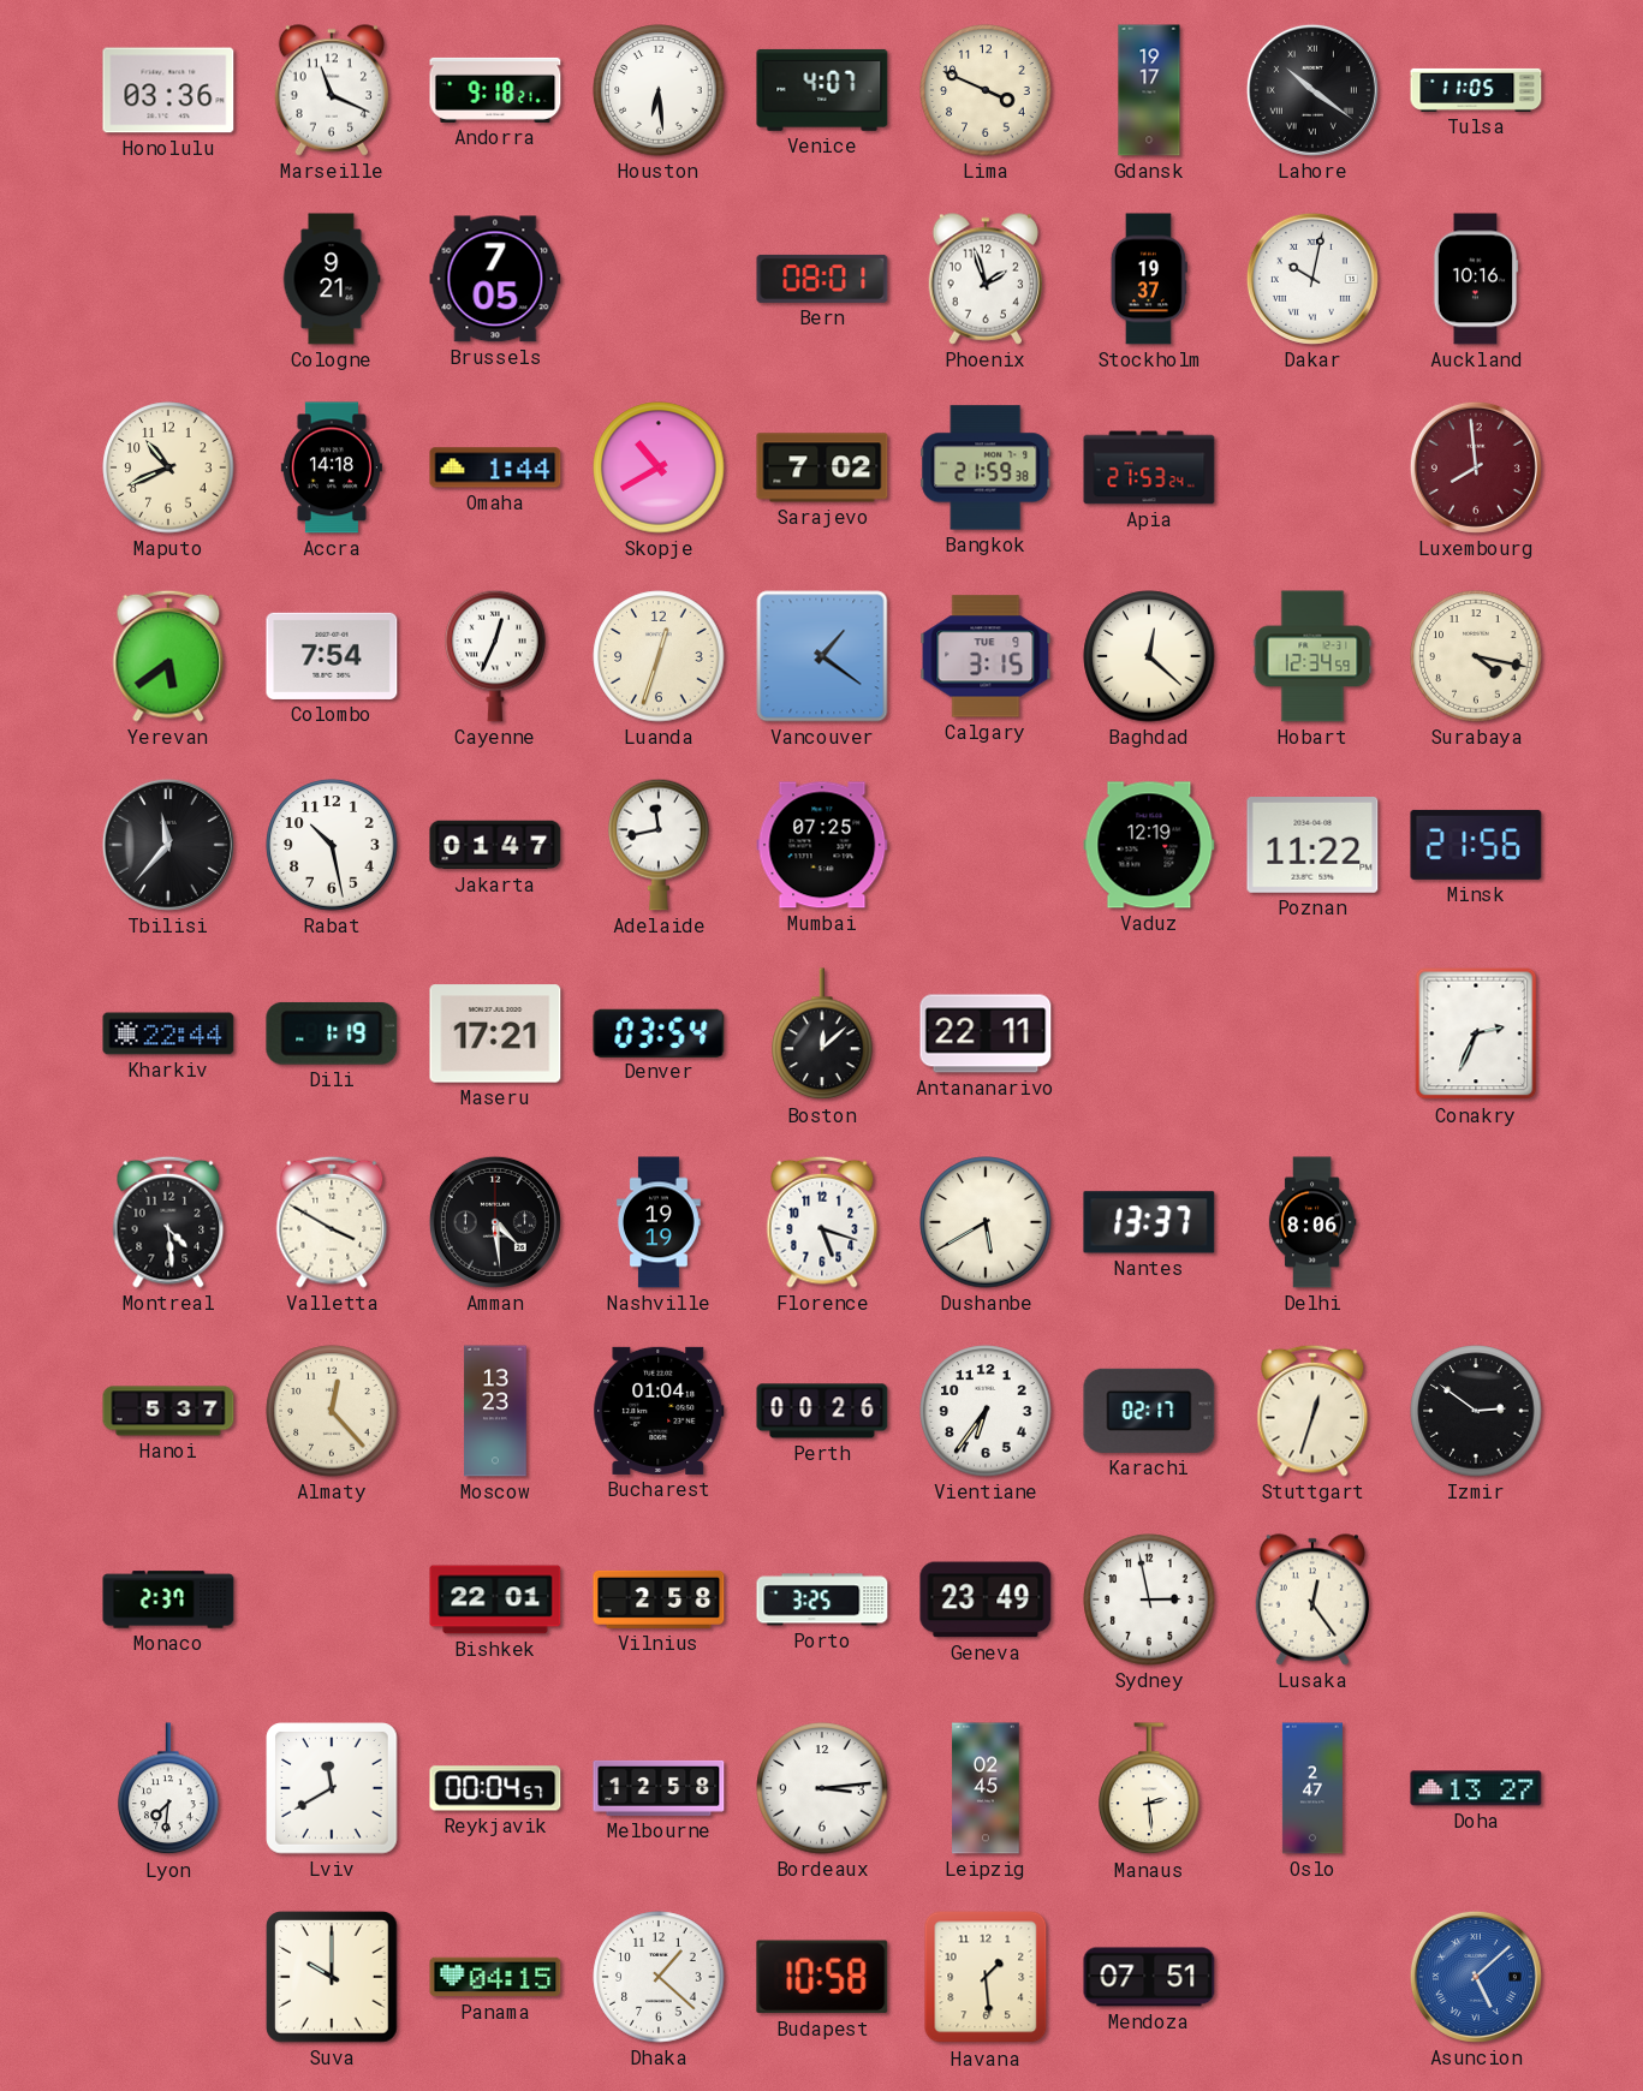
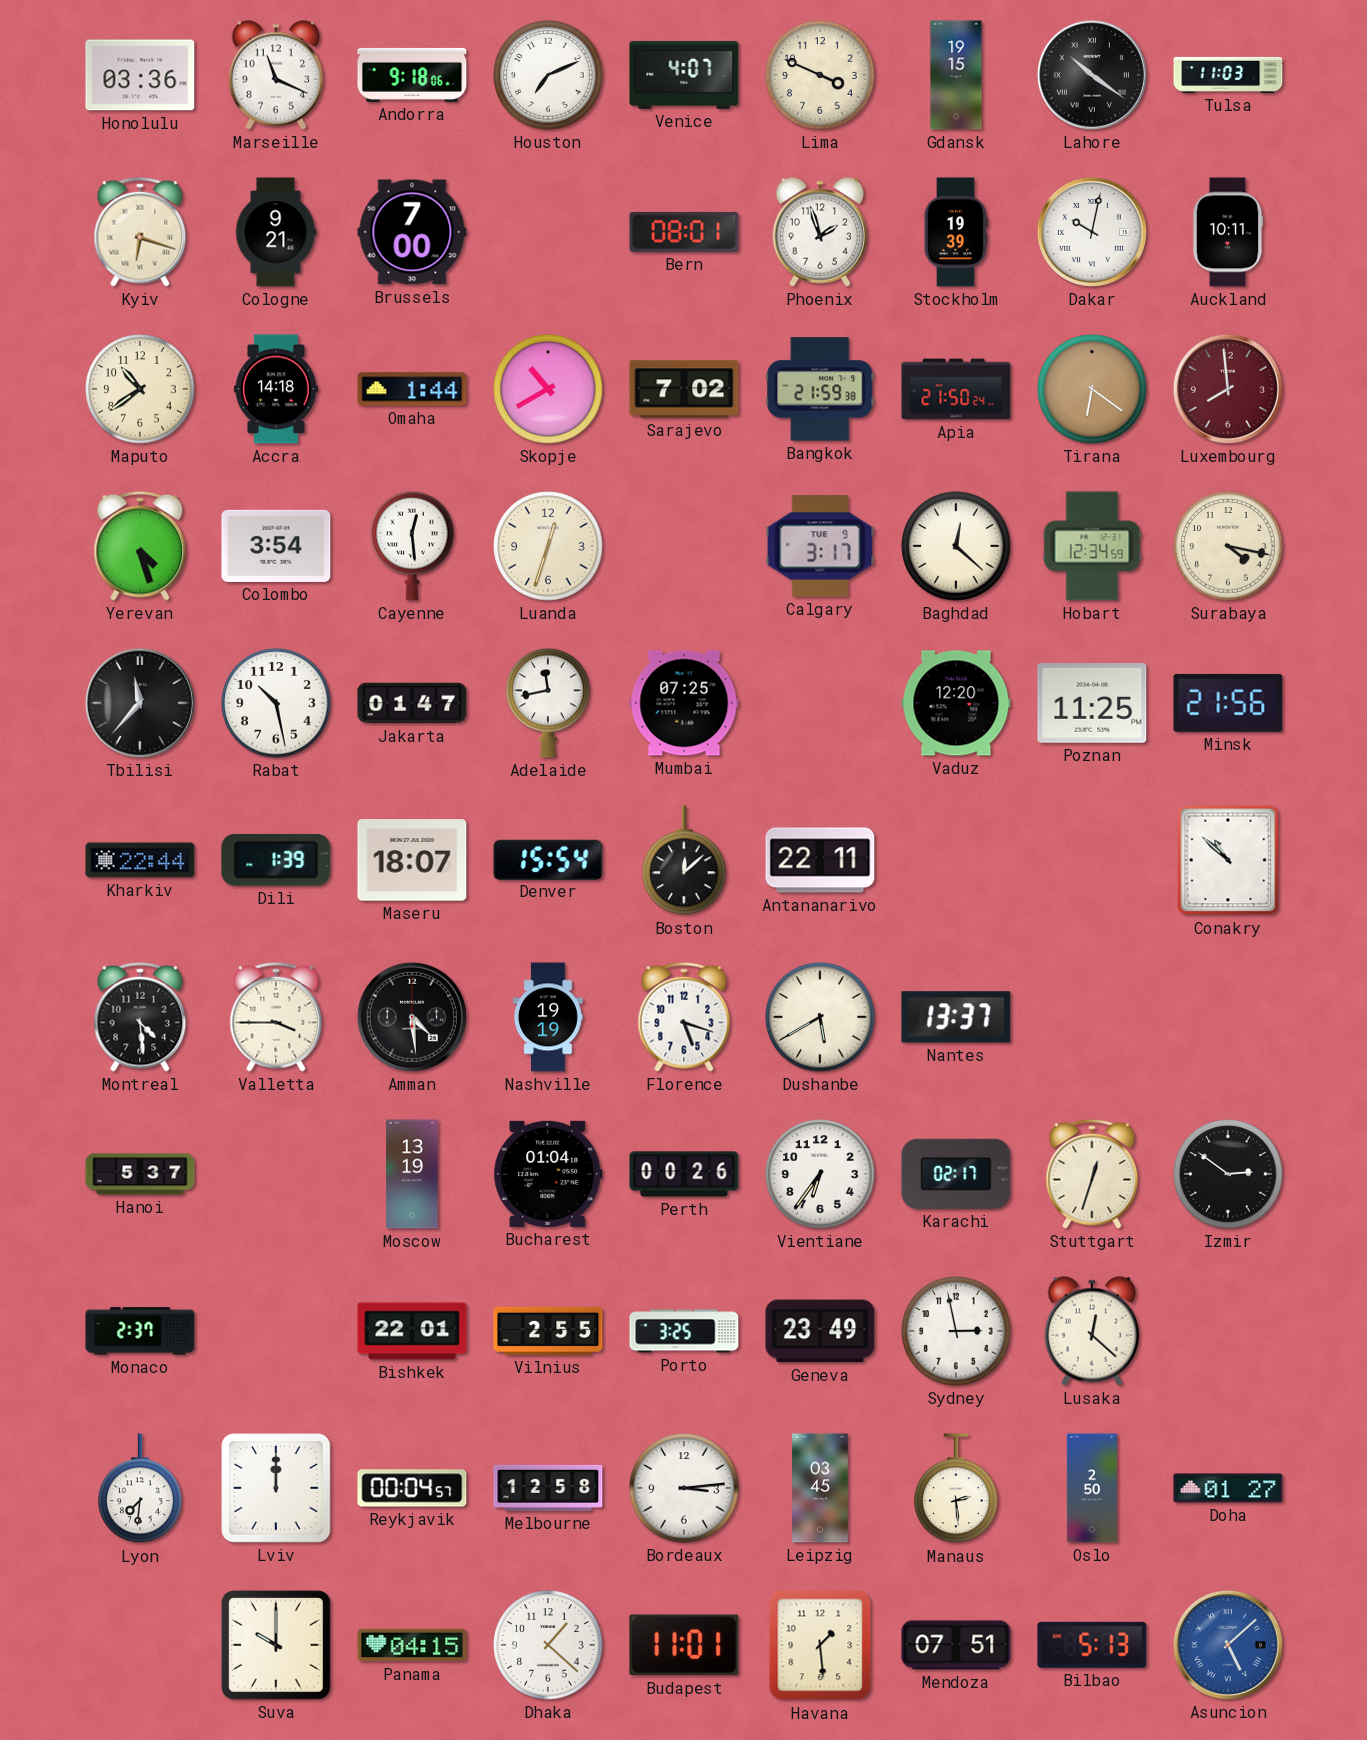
Andorra: 9:18:21 -> 9:18:06
Houston: 6:29 -> 7:11
Gdansk: 19:17 -> 19:15
Tulsa: 11:05 -> 11:03
Kyiv: none -> 6:18
Brussels: 7:05 -> 7:00
Stockholm: 19:37 -> 19:39
Auckland: 10:16 -> 10:11
Maputo: 10:41 -> 10:39
Apia: 21:53 -> 21:50
Tirana: none -> 6:21
Yerevan: 5:39 -> 4:27
Colombo: 7:54 -> 3:54
Cayenne: 12:34 -> 12:29
Vancouver: 1:21 -> none
Calgary: 3:15 -> 3:17
Vaduz: 12:19 -> 12:20
Poznan: 11:22 -> 11:25
Dili: 1:19 -> 1:39
Maseru: 17:21 -> 18:07
Denver: 03:54 -> 15:54
Conakry: 2:34 -> 10:52
Valletta: 3:50 -> 3:45
Delhi: 8:06 -> none
Almaty: 12:23 -> none
Moscow: 13:23 -> 13:19
Vilnius: 2:58 -> 2:55
Lusaka: 12:24 -> 12:22
Lviv: 11:40 -> 12:00
Leipzig: 02:45 -> 03:45
Oslo: 2:47 -> 2:50
Doha: 13:27 -> 01:27
Budapest: 10:58 -> 11:01
Bilbao: none -> 5:13
